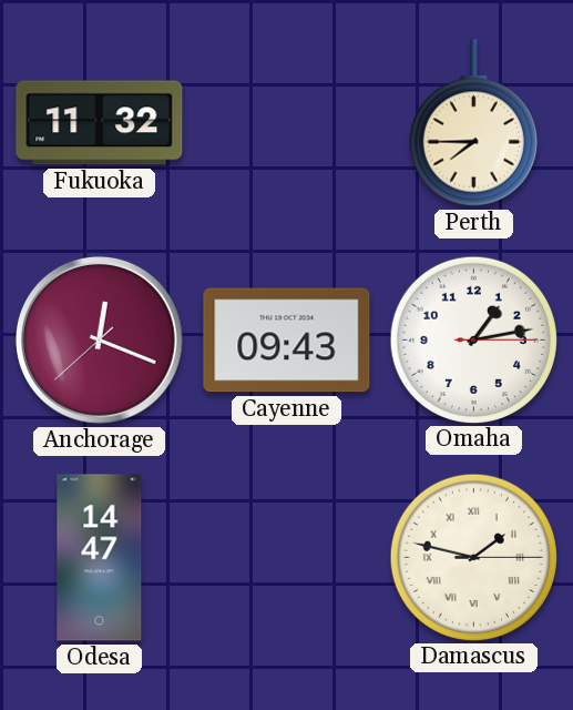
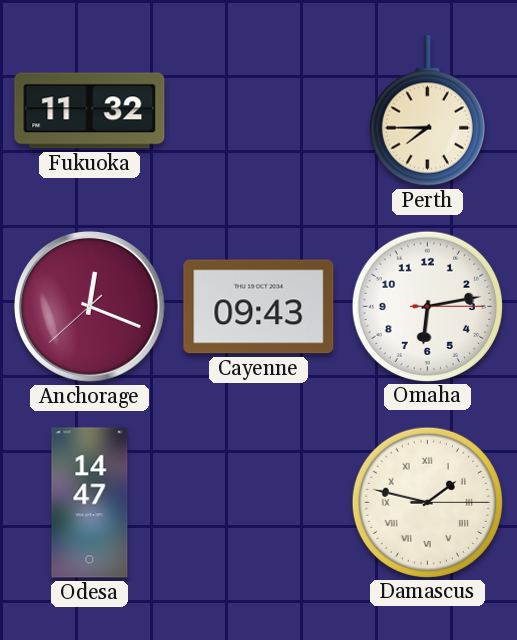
Omaha: 1:13 -> 6:13
